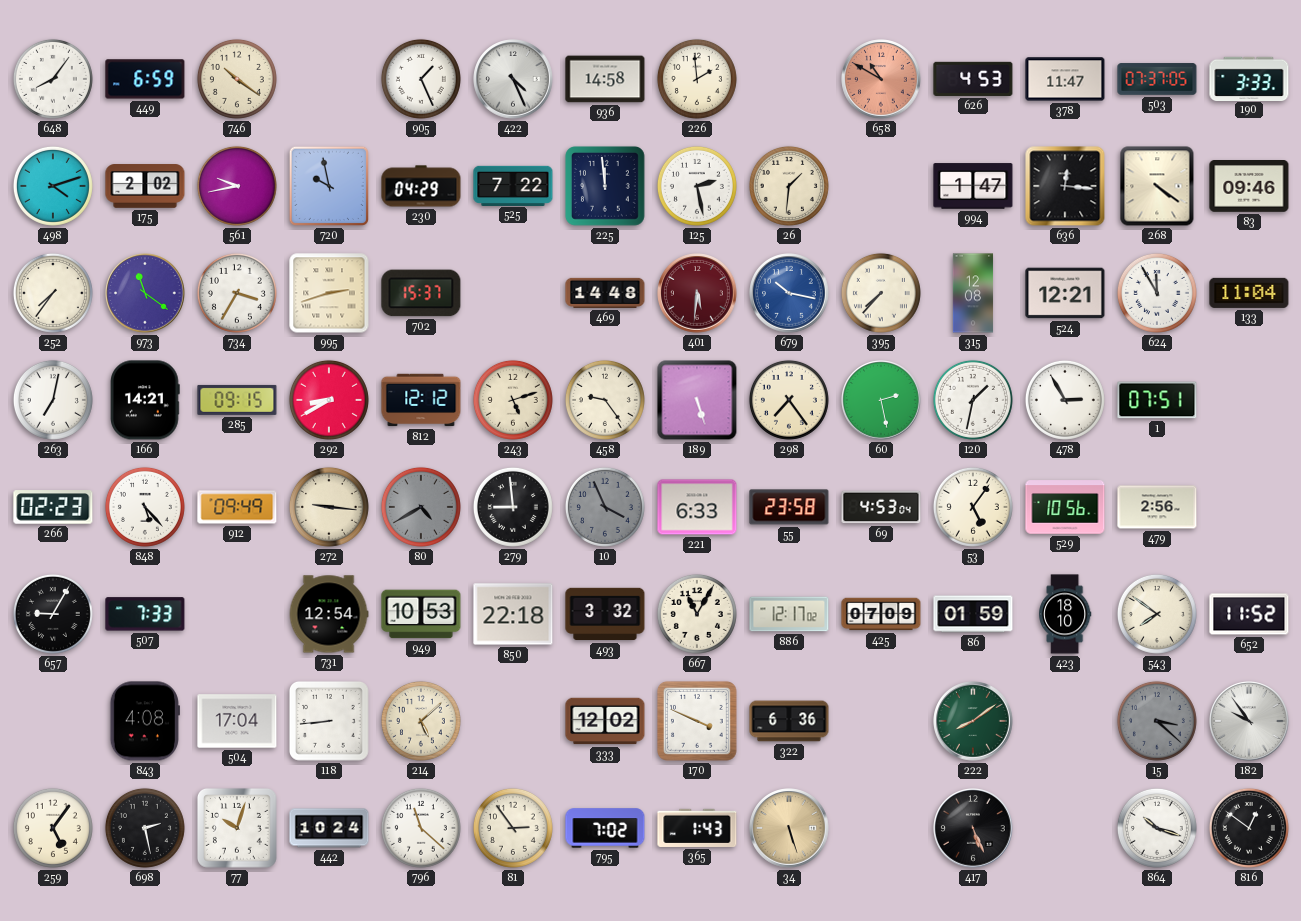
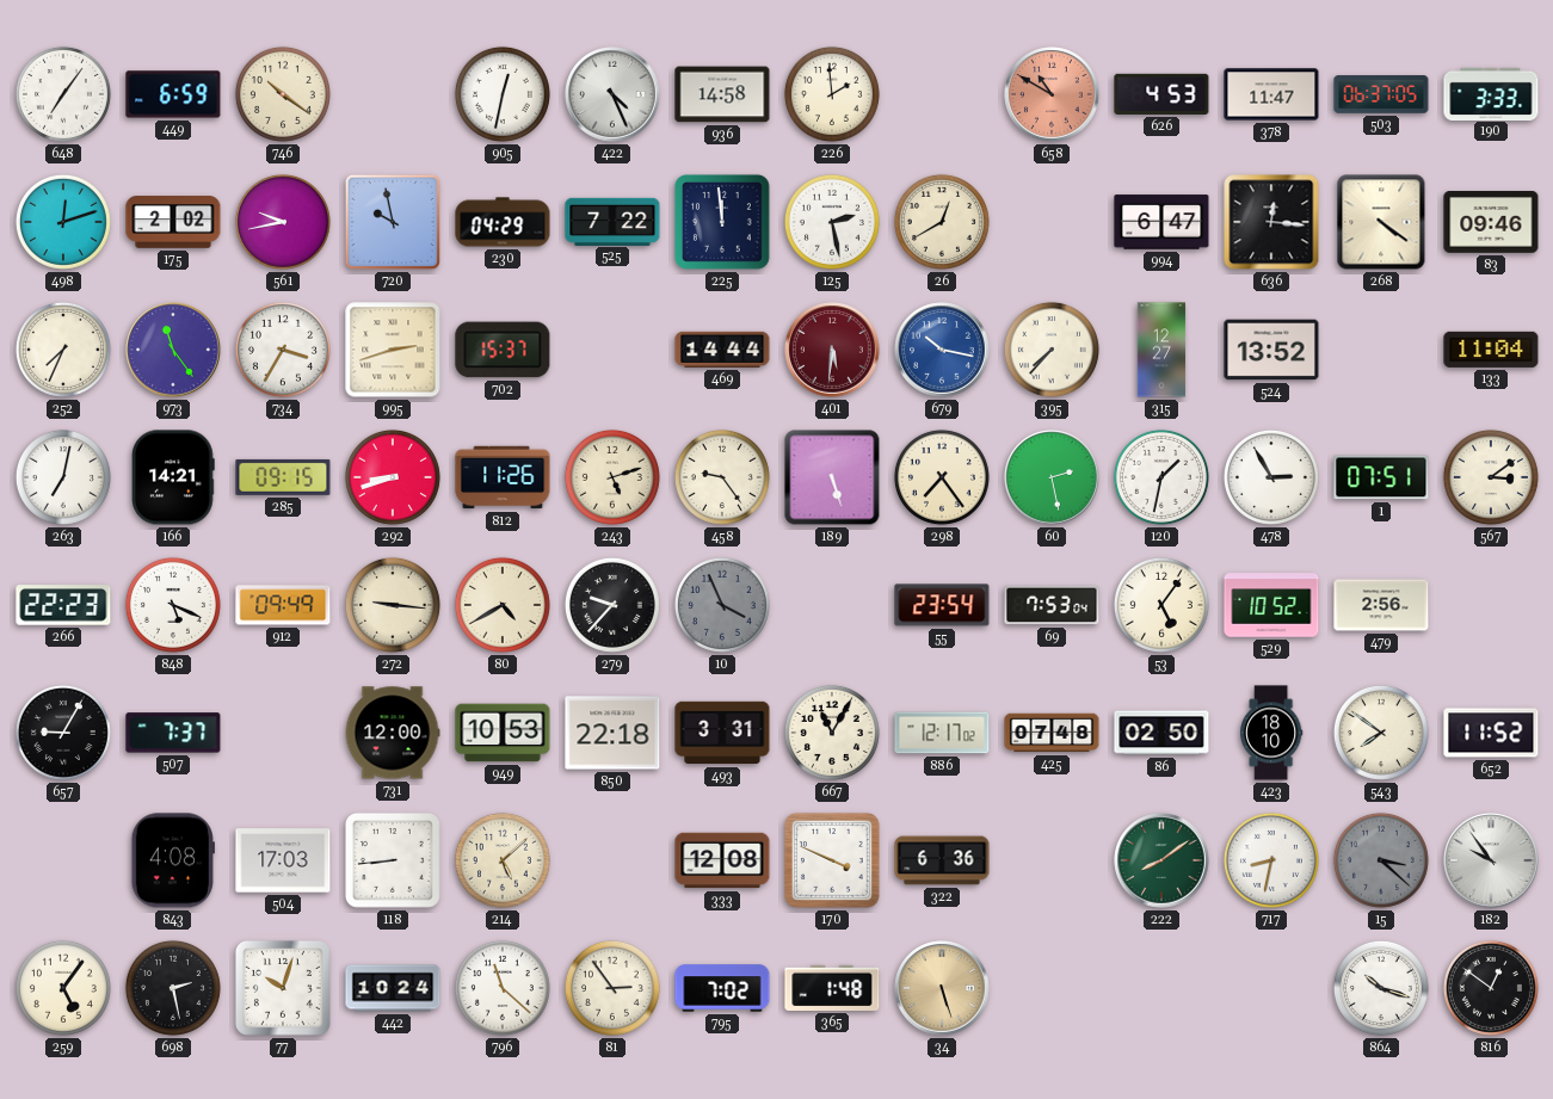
648: 8:06 -> 7:06
905: 1:26 -> 12:32
503: 07:37 -> 06:37
498: 4:12 -> 12:12
26: 1:31 -> 12:40
994: 1:47 -> 6:47
252: 7:36 -> 7:34
973: 11:21 -> 11:24
469: 14:48 -> 14:44
315: 12:08 -> 12:27
524: 12:21 -> 13:52
624: 11:55 -> none
292: 8:40 -> 8:42
812: 12:12 -> 11:26
567: none -> 3:09
266: 02:23 -> 22:23
848: 5:23 -> 5:19
80 dial: grey -> cream
279: 8:59 -> 9:37
221: 6:33 -> none
55: 23:58 -> 23:54
69: 4:53 -> 7:53
529: 10:56 -> 10:52
507: 7:33 -> 7:37
731: 12:54 -> 12:00
493: 3:32 -> 3:31
425: 07:09 -> 07:48
86: 01:59 -> 02:50
504: 17:04 -> 17:03
333: 12:02 -> 12:08
717: none -> 8:32
365: 1:43 -> 1:48
417: 5:26 -> none
